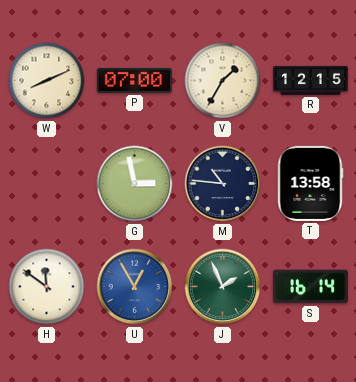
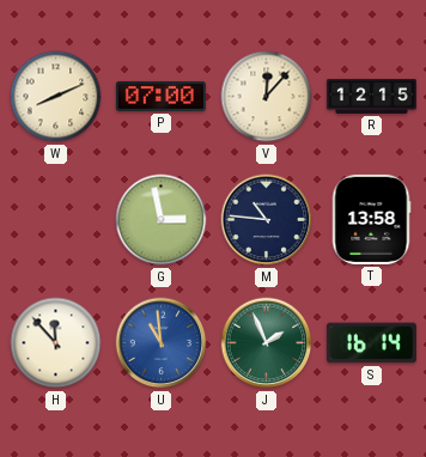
V: 1:35 -> 12:07
H: 11:51 -> 11:53
U: 12:55 -> 10:59
